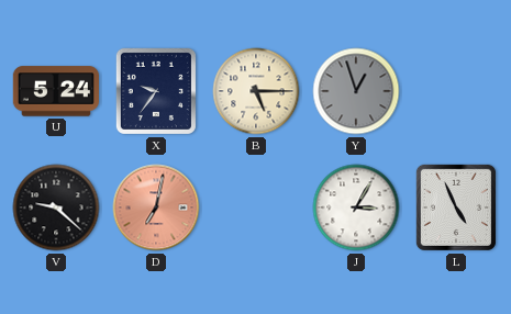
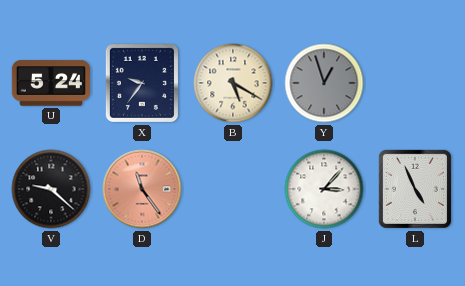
B: 5:15 -> 5:20
D: 7:02 -> 11:24
J: 3:05 -> 3:07
